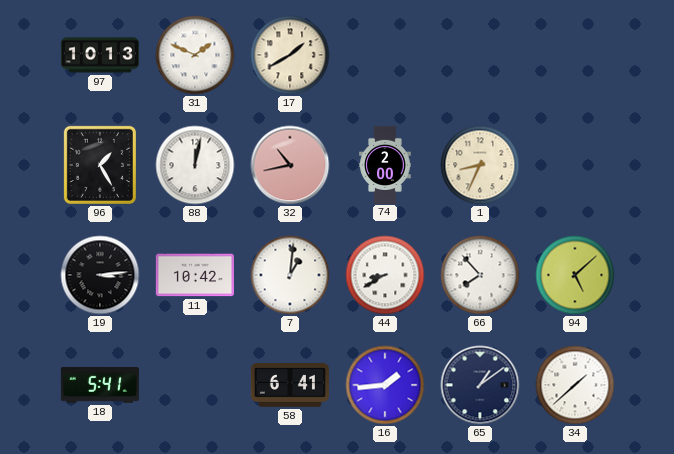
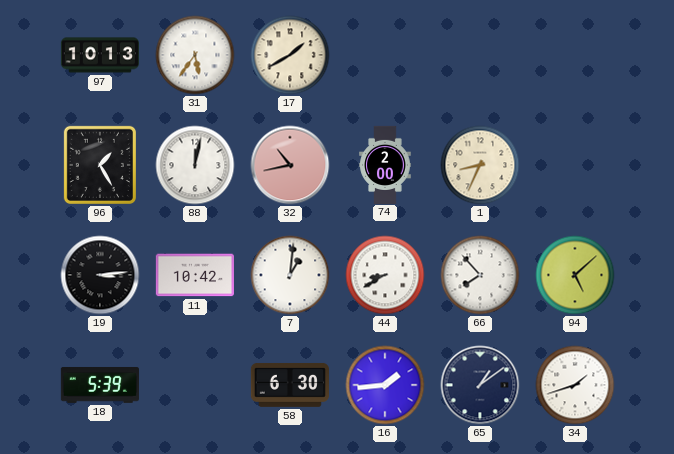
31: 1:49 -> 5:36
18: 5:41 -> 5:39
58: 6:41 -> 6:30
34: 1:38 -> 1:42
